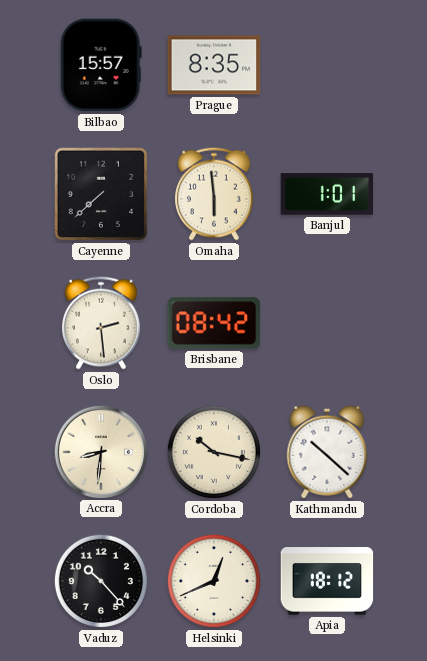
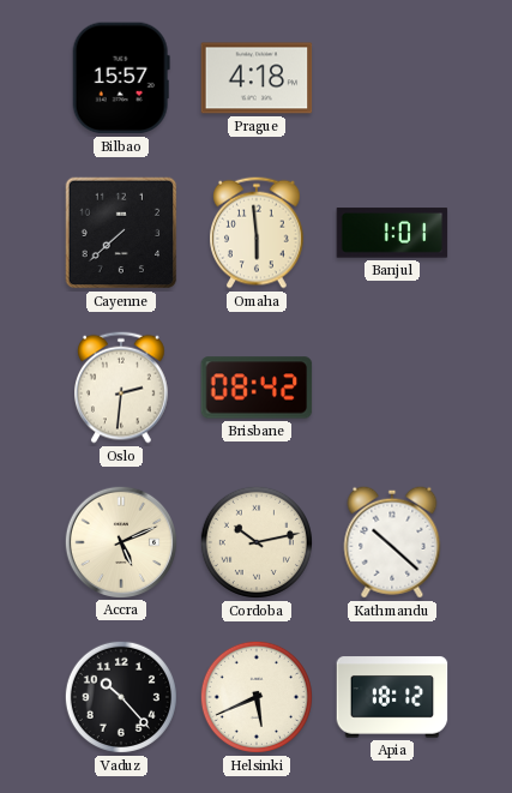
Prague: 8:35 -> 4:18
Oslo: 2:29 -> 2:31
Accra: 8:31 -> 5:11
Cordoba: 10:17 -> 10:13
Helsinki: 12:41 -> 5:41
